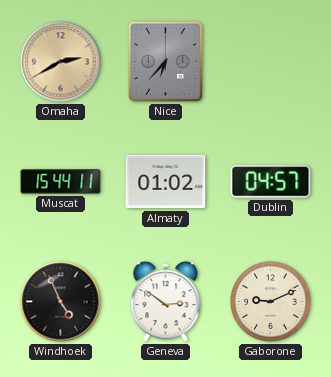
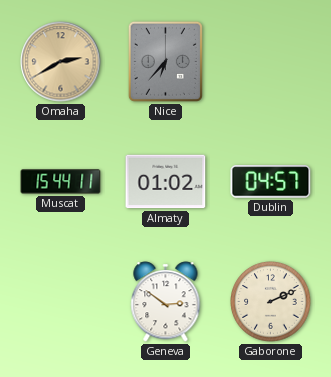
Windhoek: 4:56 -> none
Gaborone: 9:11 -> 2:11
